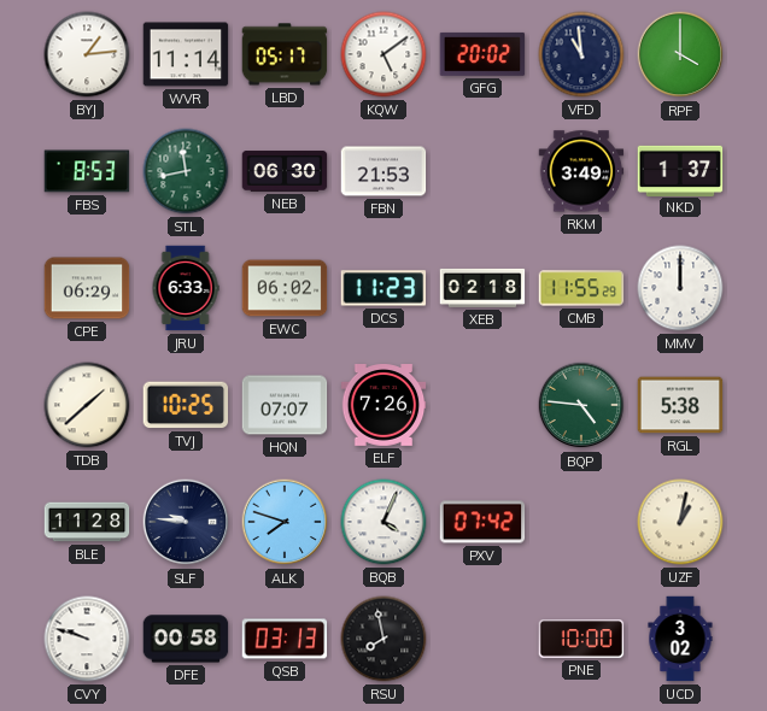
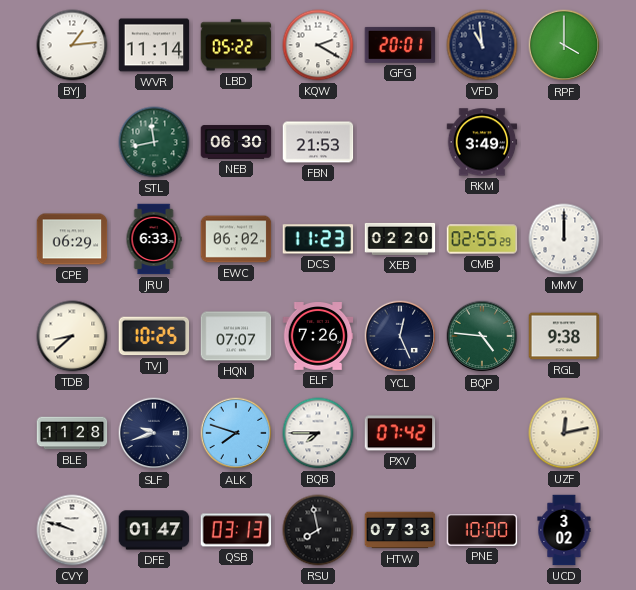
LBD: 05:17 -> 05:22
KQW: 5:09 -> 2:20
GFG: 20:02 -> 20:01
FBS: 8:53 -> none
NKD: 1:37 -> none
XEB: 02:18 -> 02:20
CMB: 11:55 -> 02:55
TDB: 1:38 -> 8:38
YCL: none -> 12:26
RGL: 5:38 -> 9:38
SLF: 9:46 -> 9:42
BQB: 4:04 -> 7:45
UZF: 1:02 -> 12:13
DFE: 00:58 -> 01:47
HTW: none -> 07:33
